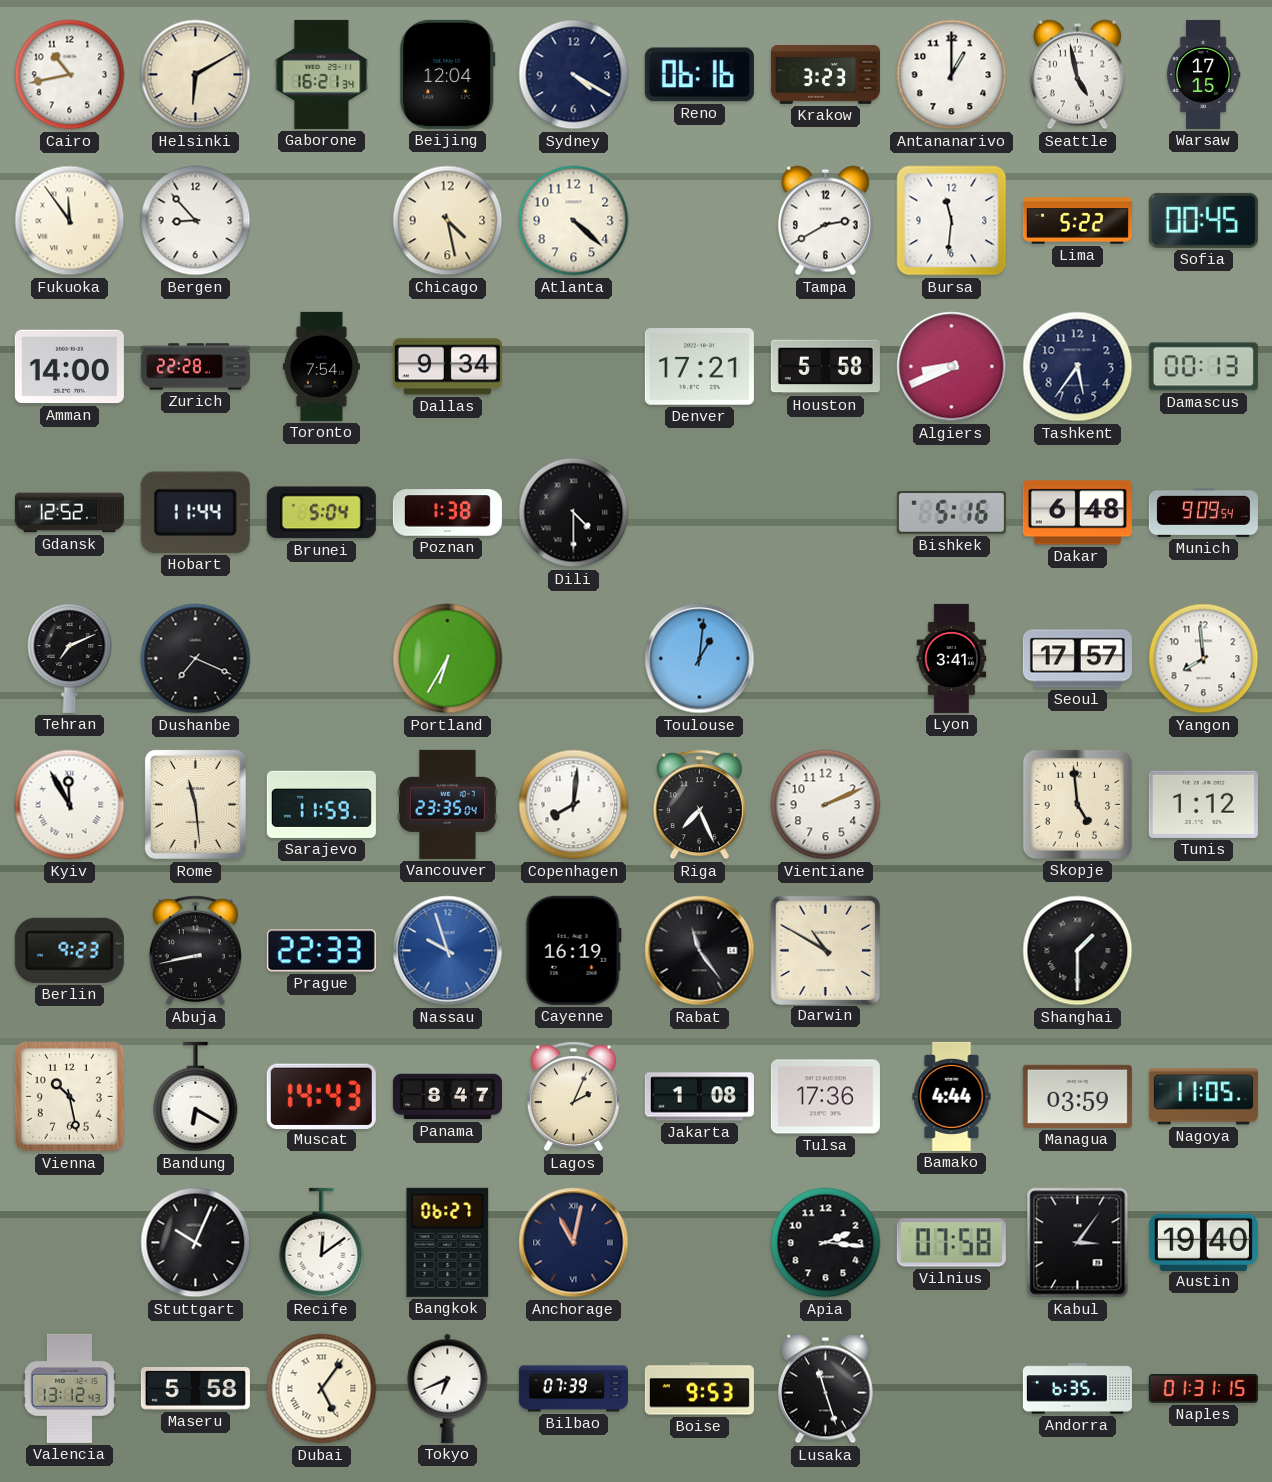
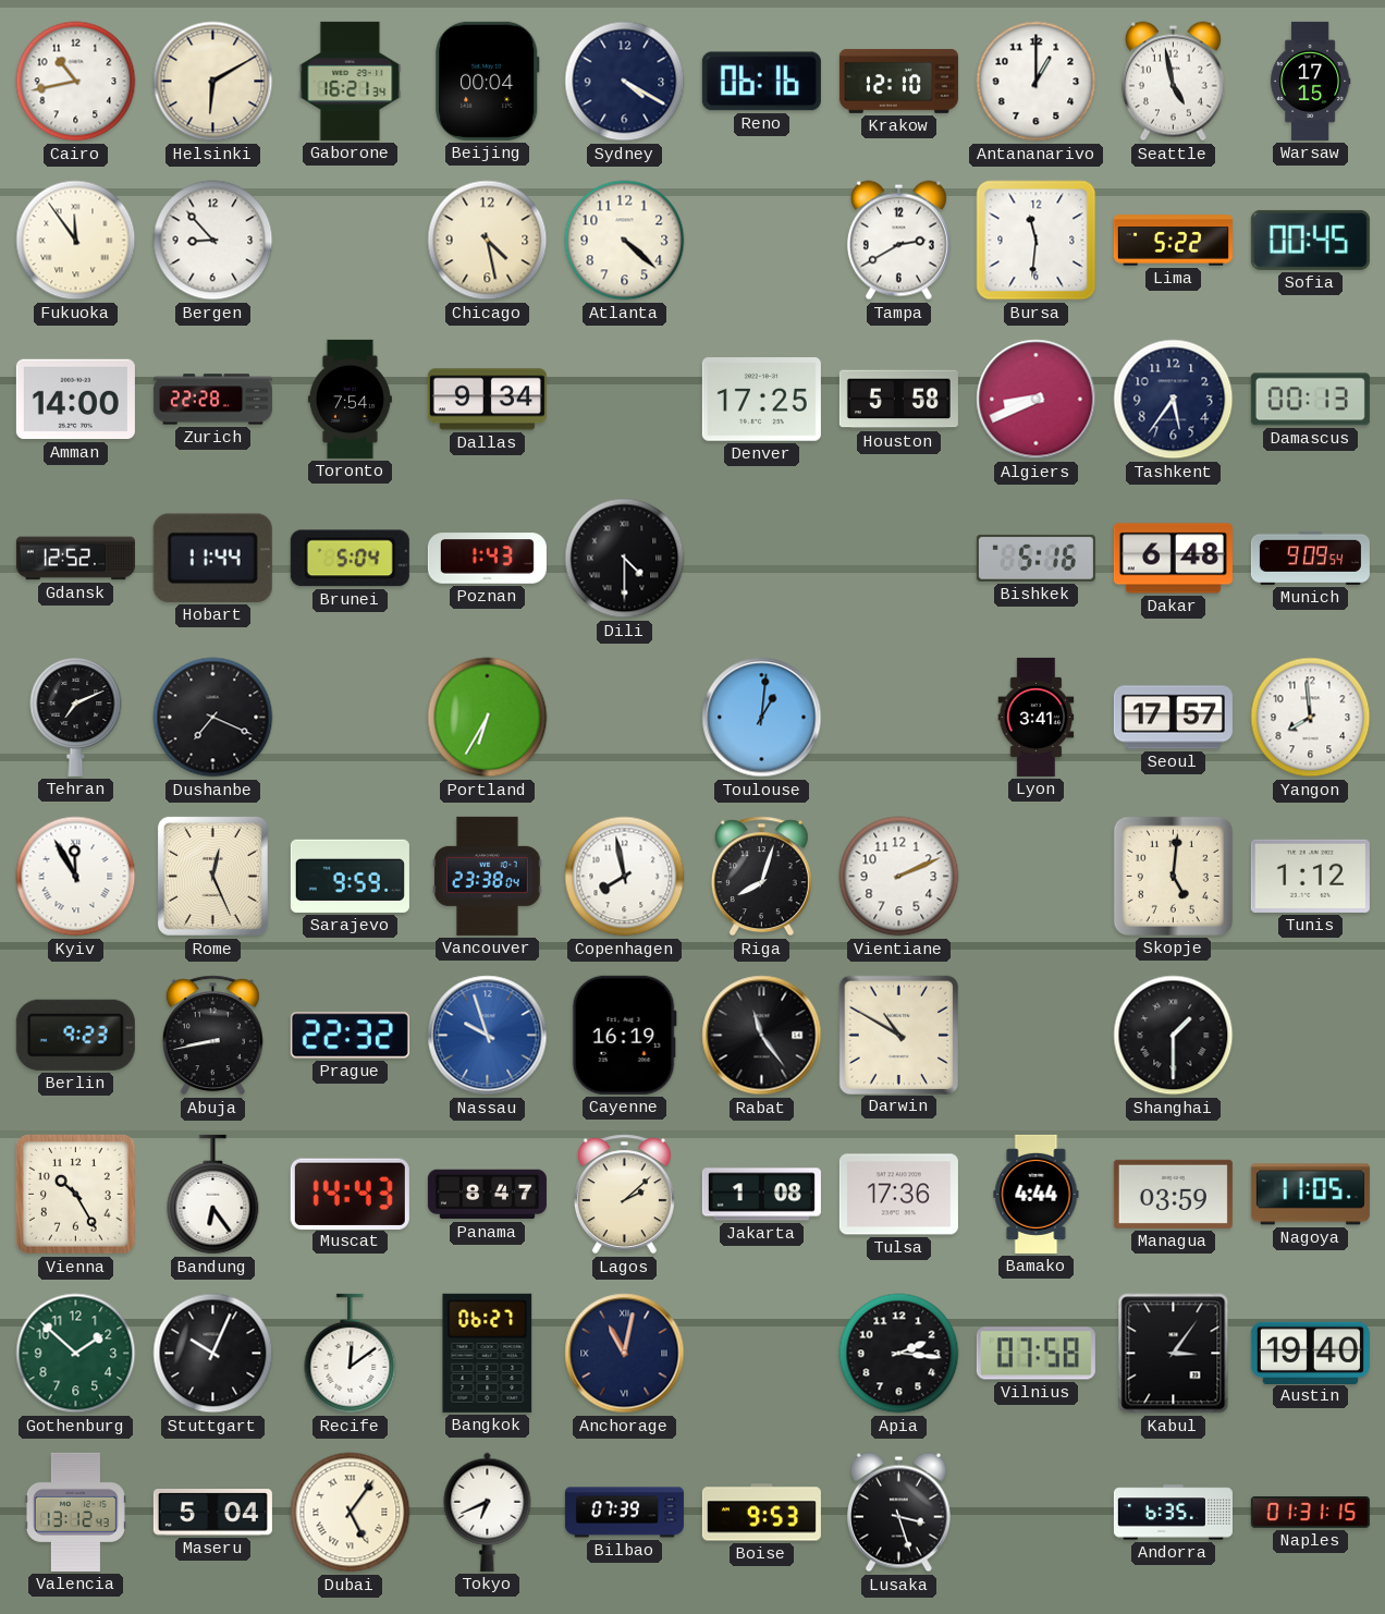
Beijing: 12:04 -> 00:04
Krakow: 3:23 -> 12:10
Denver: 17:21 -> 17:25
Poznan: 1:38 -> 1:43
Rome: 11:29 -> 12:26
Sarajevo: 11:59 -> 9:59
Vancouver: 23:35 -> 23:38
Copenhagen: 8:01 -> 7:58
Riga: 7:26 -> 8:03
Skopje: 4:59 -> 5:01
Prague: 22:33 -> 22:32
Vienna: 10:28 -> 10:25
Bandung: 6:20 -> 6:24
Lagos: 2:04 -> 2:08
Gothenburg: none -> 1:52
Maseru: 5:58 -> 5:04
Lusaka: 11:27 -> 3:27
